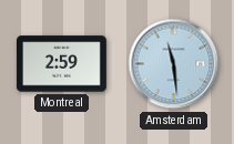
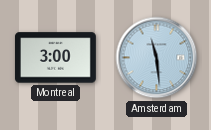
Montreal: 2:59 -> 3:00
